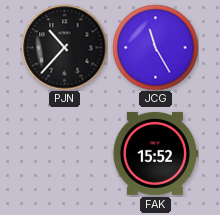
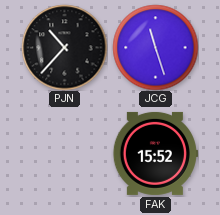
JCG: 11:25 -> 11:27
